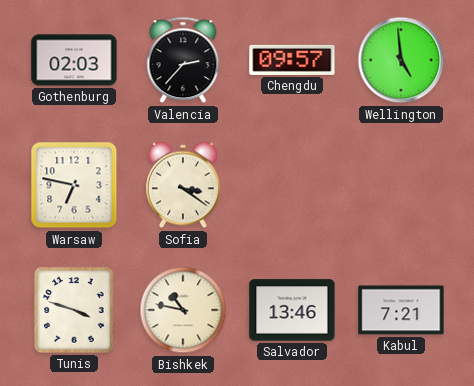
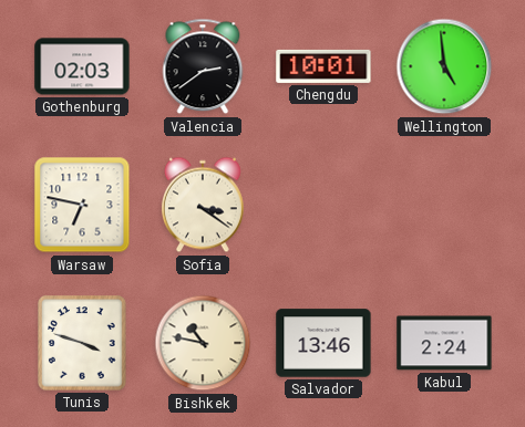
Valencia: 2:37 -> 2:39
Chengdu: 09:57 -> 10:01
Kabul: 7:21 -> 2:24
